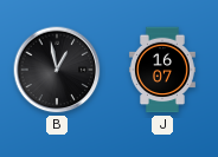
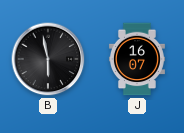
B: 12:58 -> 5:58
